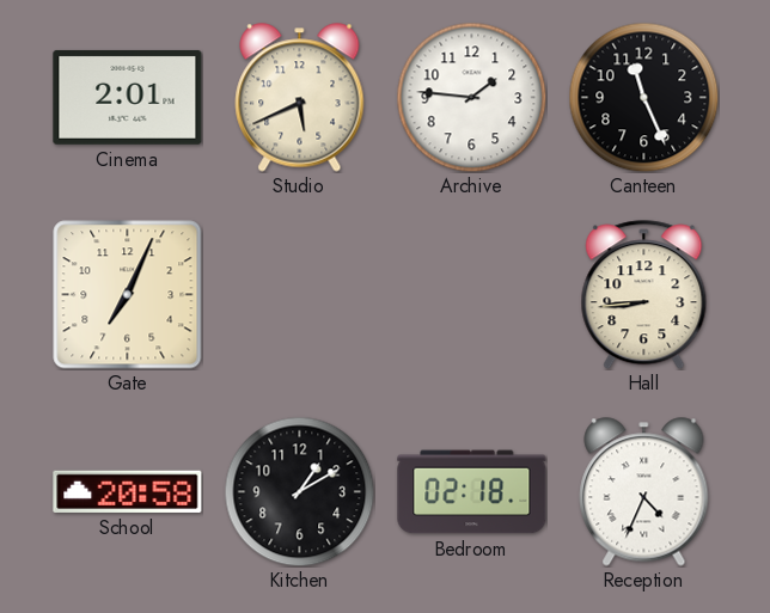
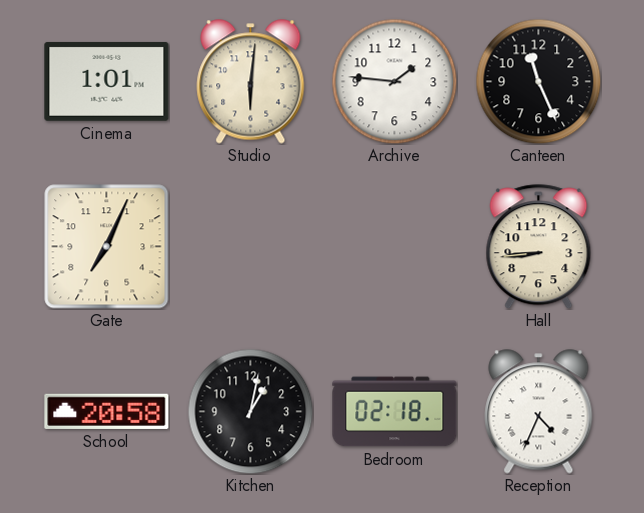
Cinema: 2:01 -> 1:01
Studio: 5:41 -> 6:01
Kitchen: 1:10 -> 1:02
